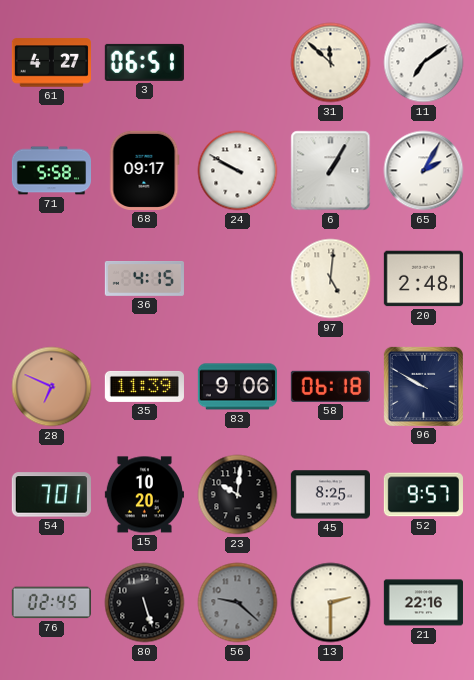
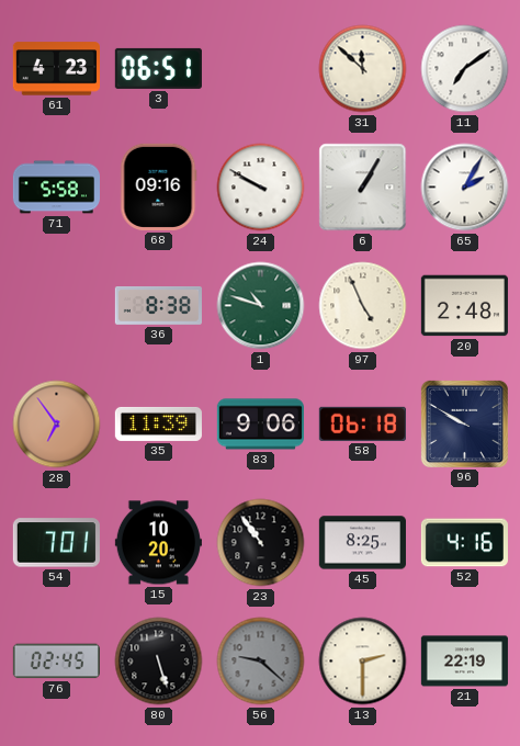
61: 4:27 -> 4:23
68: 09:17 -> 09:16
36: 4:15 -> 8:38
1: none -> 10:48
97: 5:01 -> 4:56
28: 6:49 -> 6:54
23: 10:01 -> 10:54
52: 9:57 -> 4:16
21: 22:16 -> 22:19
